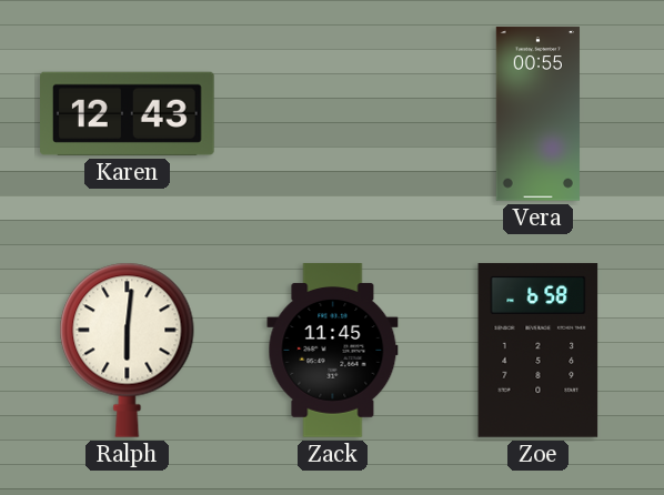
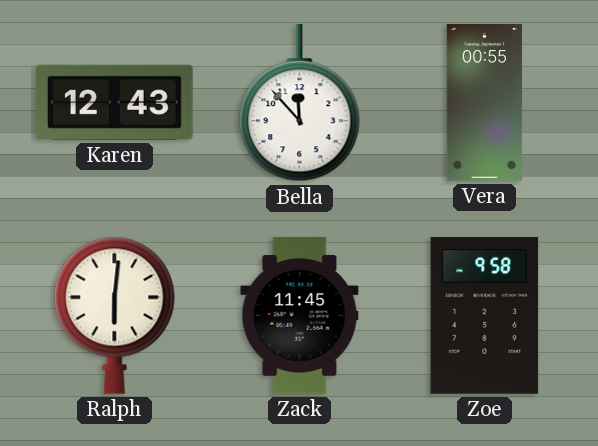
Bella: none -> 11:53
Zoe: 6:58 -> 9:58
